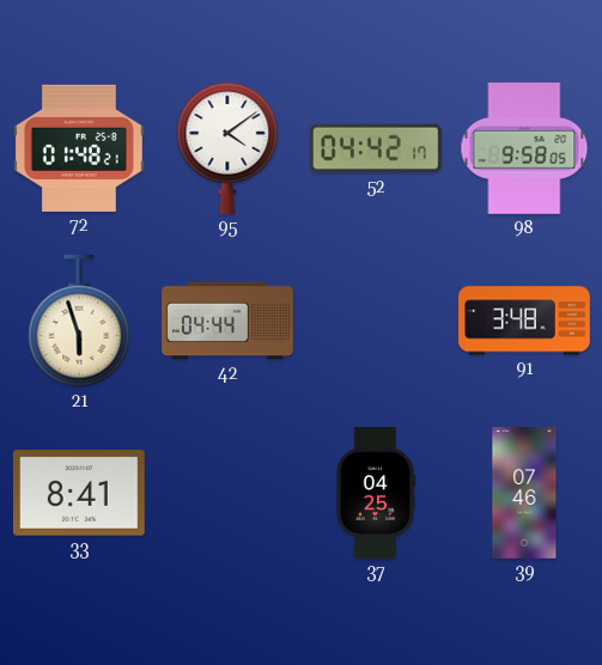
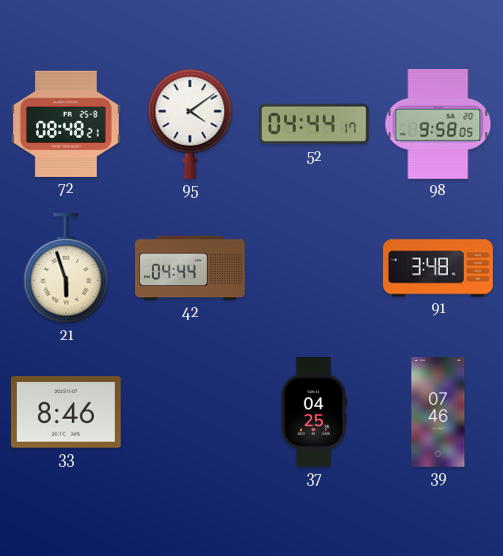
72: 01:48 -> 08:48
52: 04:42 -> 04:44
33: 8:41 -> 8:46
